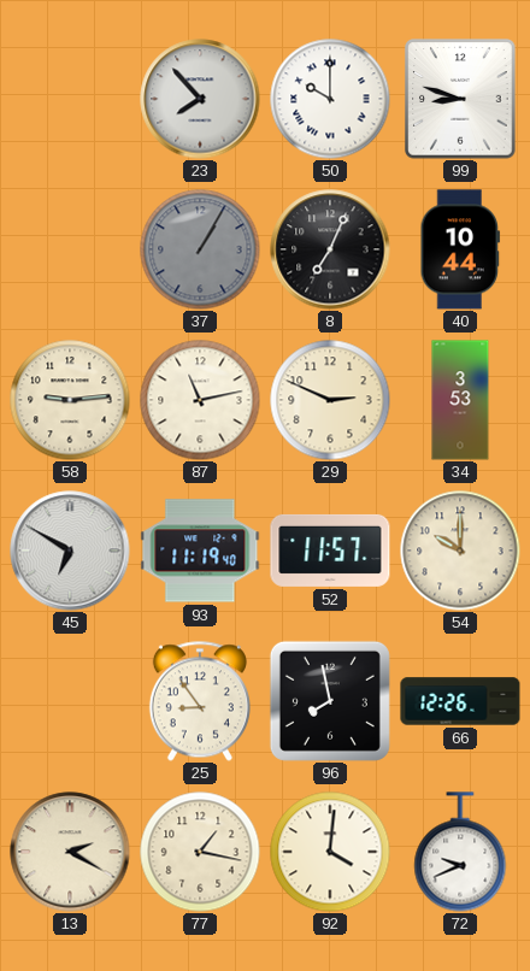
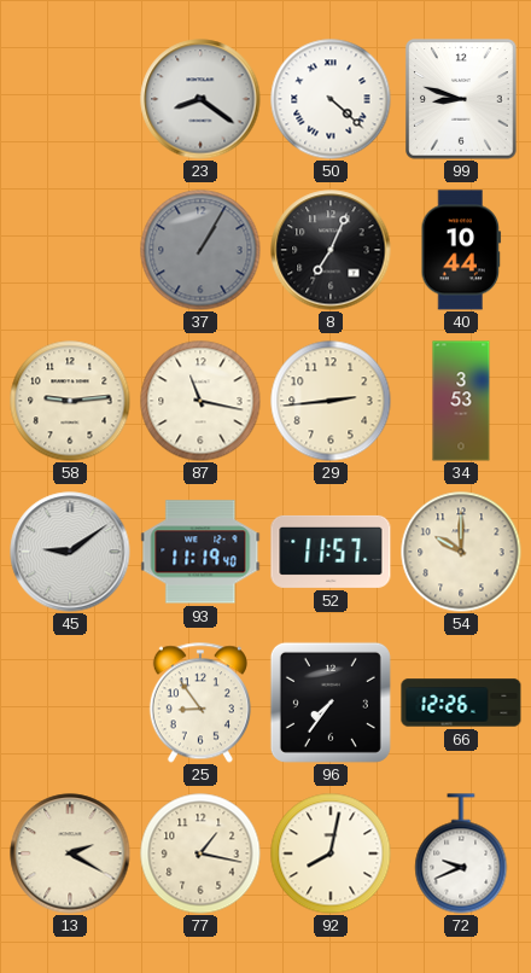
23: 7:53 -> 8:21
50: 10:00 -> 4:22
87: 11:13 -> 11:17
29: 2:49 -> 2:44
45: 6:50 -> 9:09
96: 7:58 -> 7:36
92: 4:01 -> 8:02
